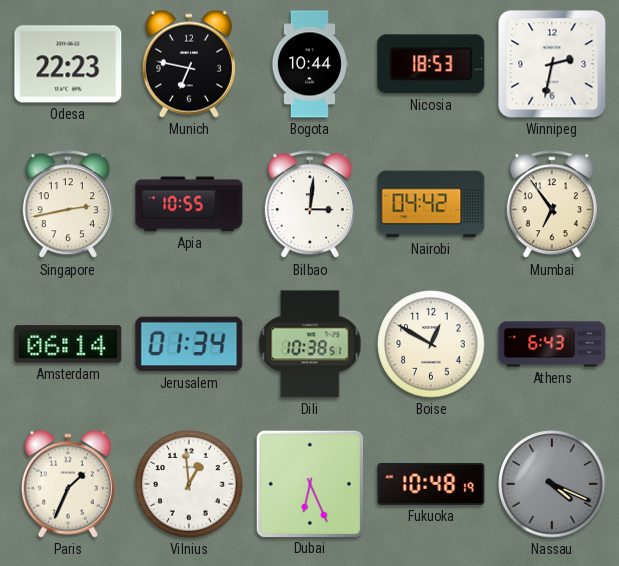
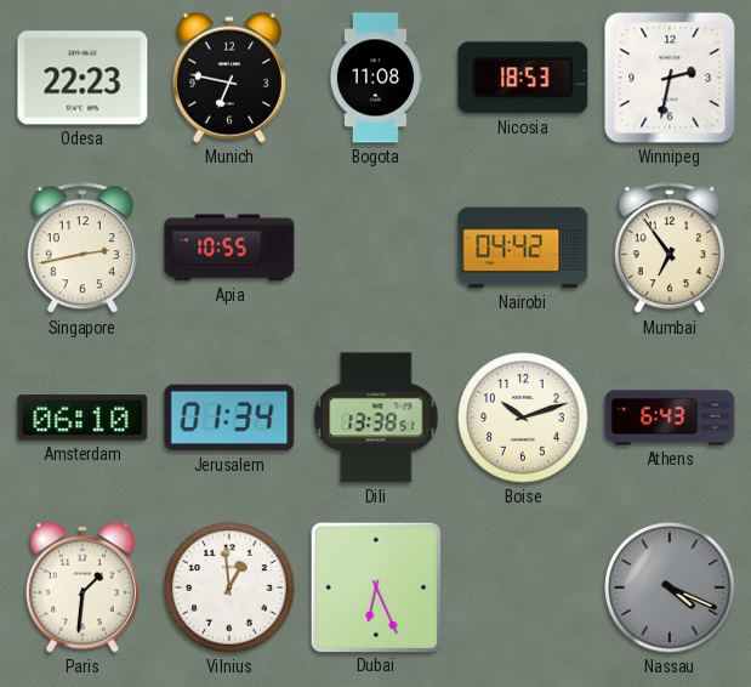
Bogota: 10:44 -> 11:08
Bilbao: 3:01 -> none
Amsterdam: 06:14 -> 06:10
Dili: 10:38 -> 13:38
Boise: 12:50 -> 10:12
Paris: 1:34 -> 1:31
Fukuoka: 10:48 -> none
